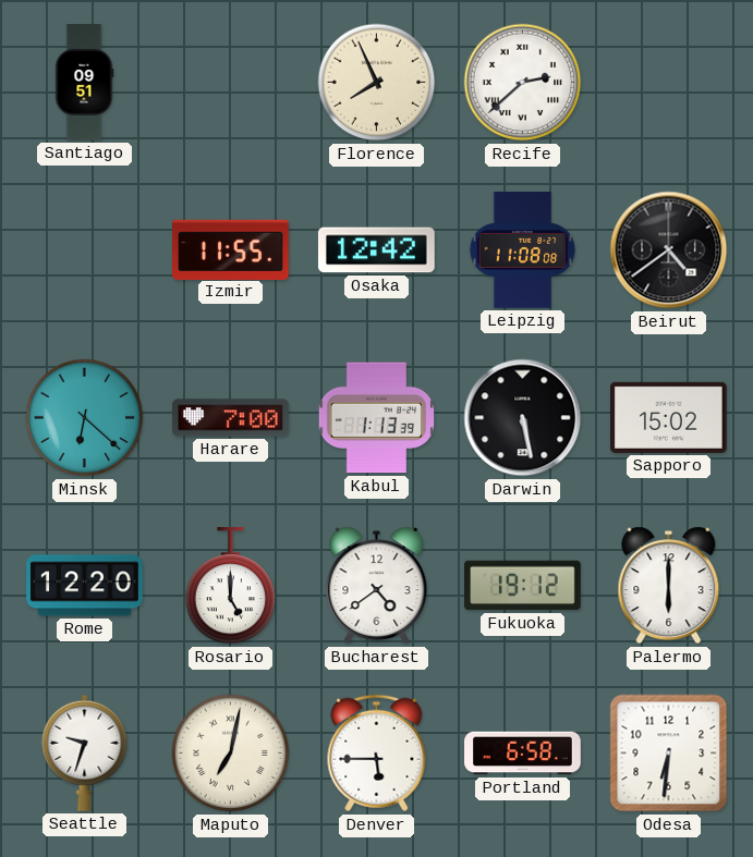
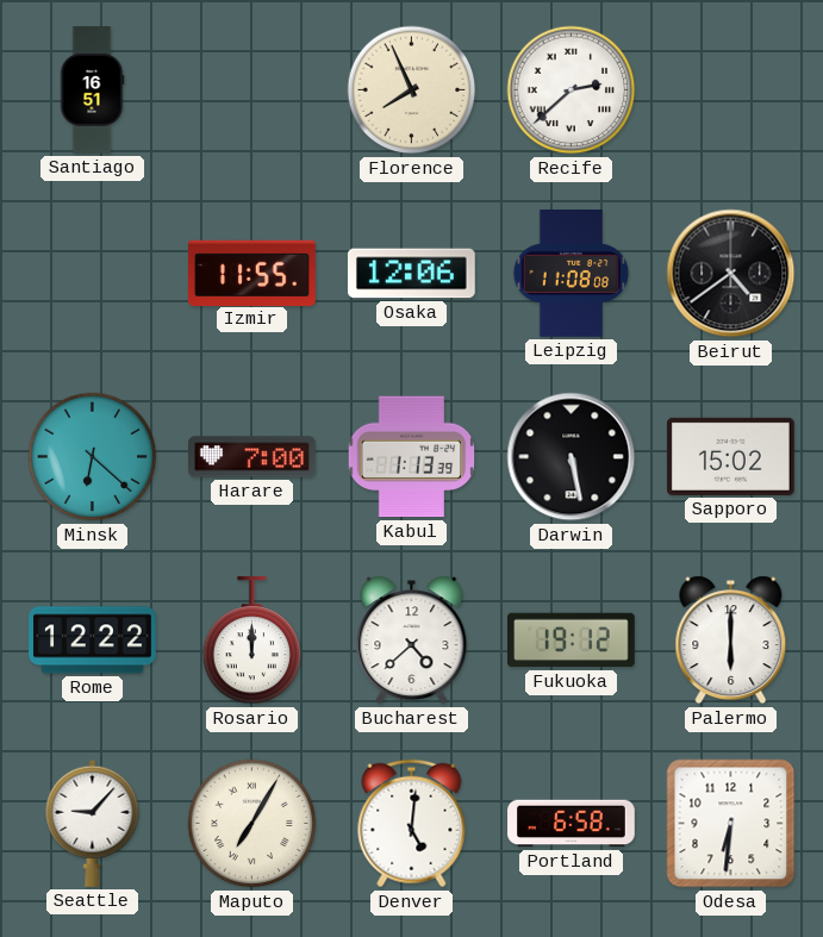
Santiago: 09:51 -> 16:51
Osaka: 12:42 -> 12:06
Rome: 12:20 -> 12:22
Rosario: 5:00 -> 12:00
Bucharest: 4:39 -> 4:38
Seattle: 9:33 -> 9:07
Maputo: 7:02 -> 7:05
Denver: 5:45 -> 5:01
